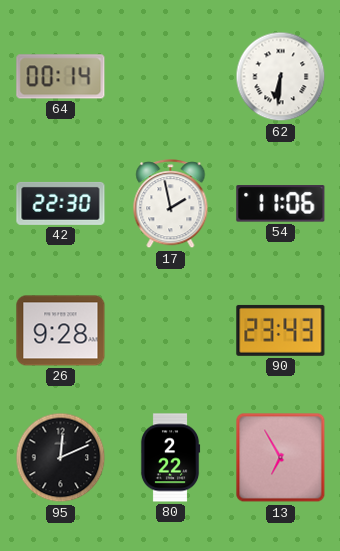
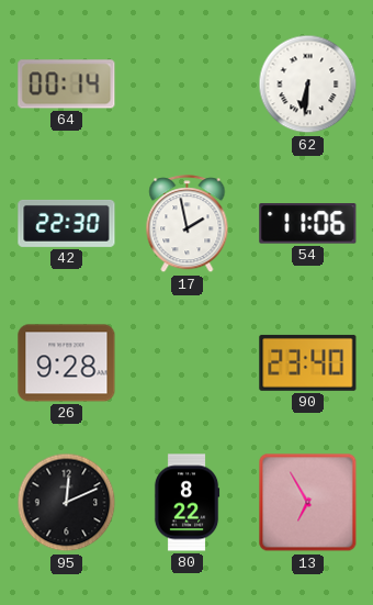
90: 23:43 -> 23:40
80: 2:22 -> 8:22
